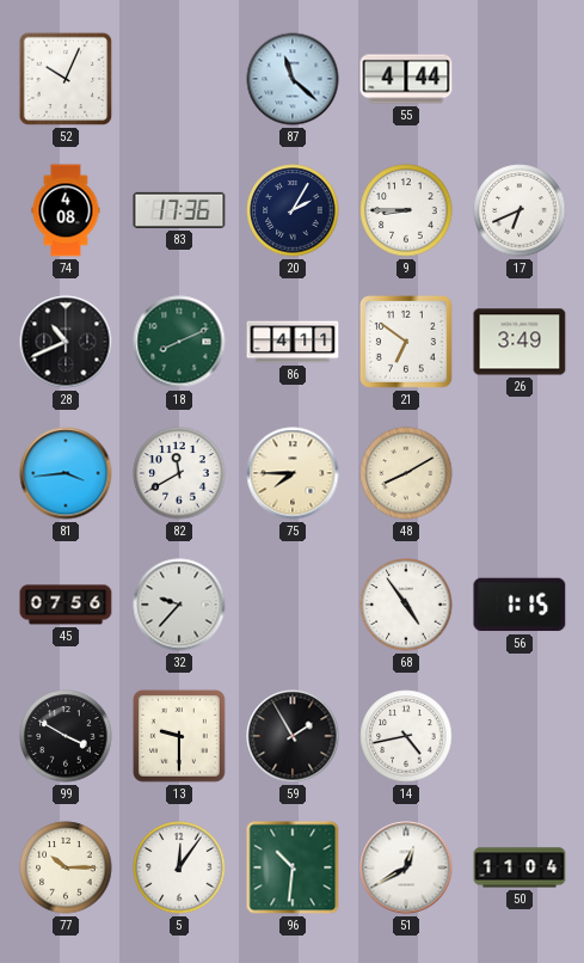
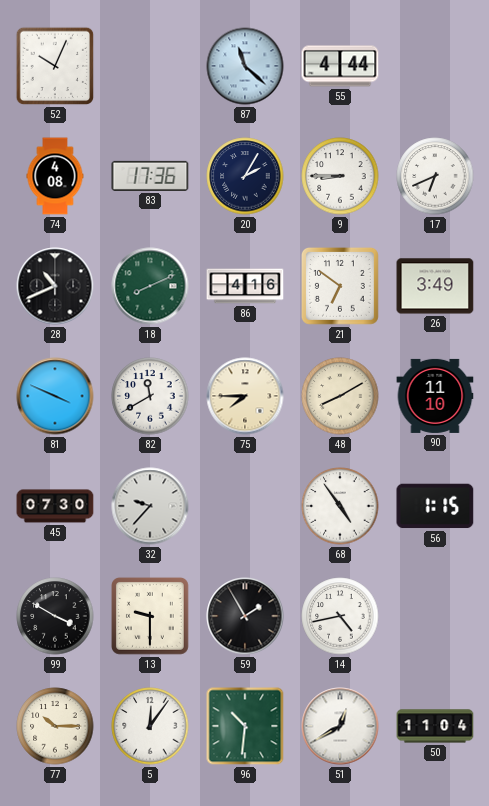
86: 4:11 -> 4:16
81: 3:44 -> 3:49
90: none -> 11:10
45: 07:56 -> 07:30
